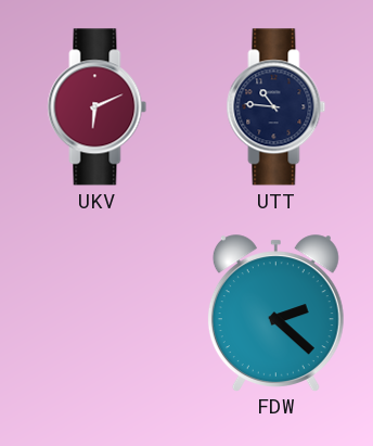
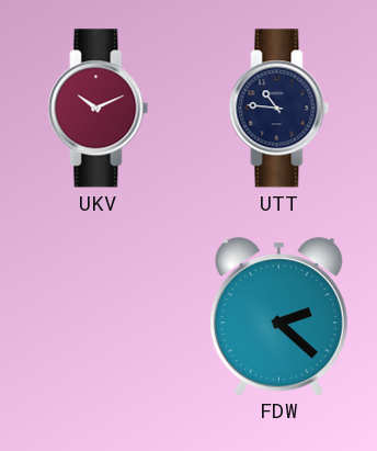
UKV: 6:11 -> 10:11
